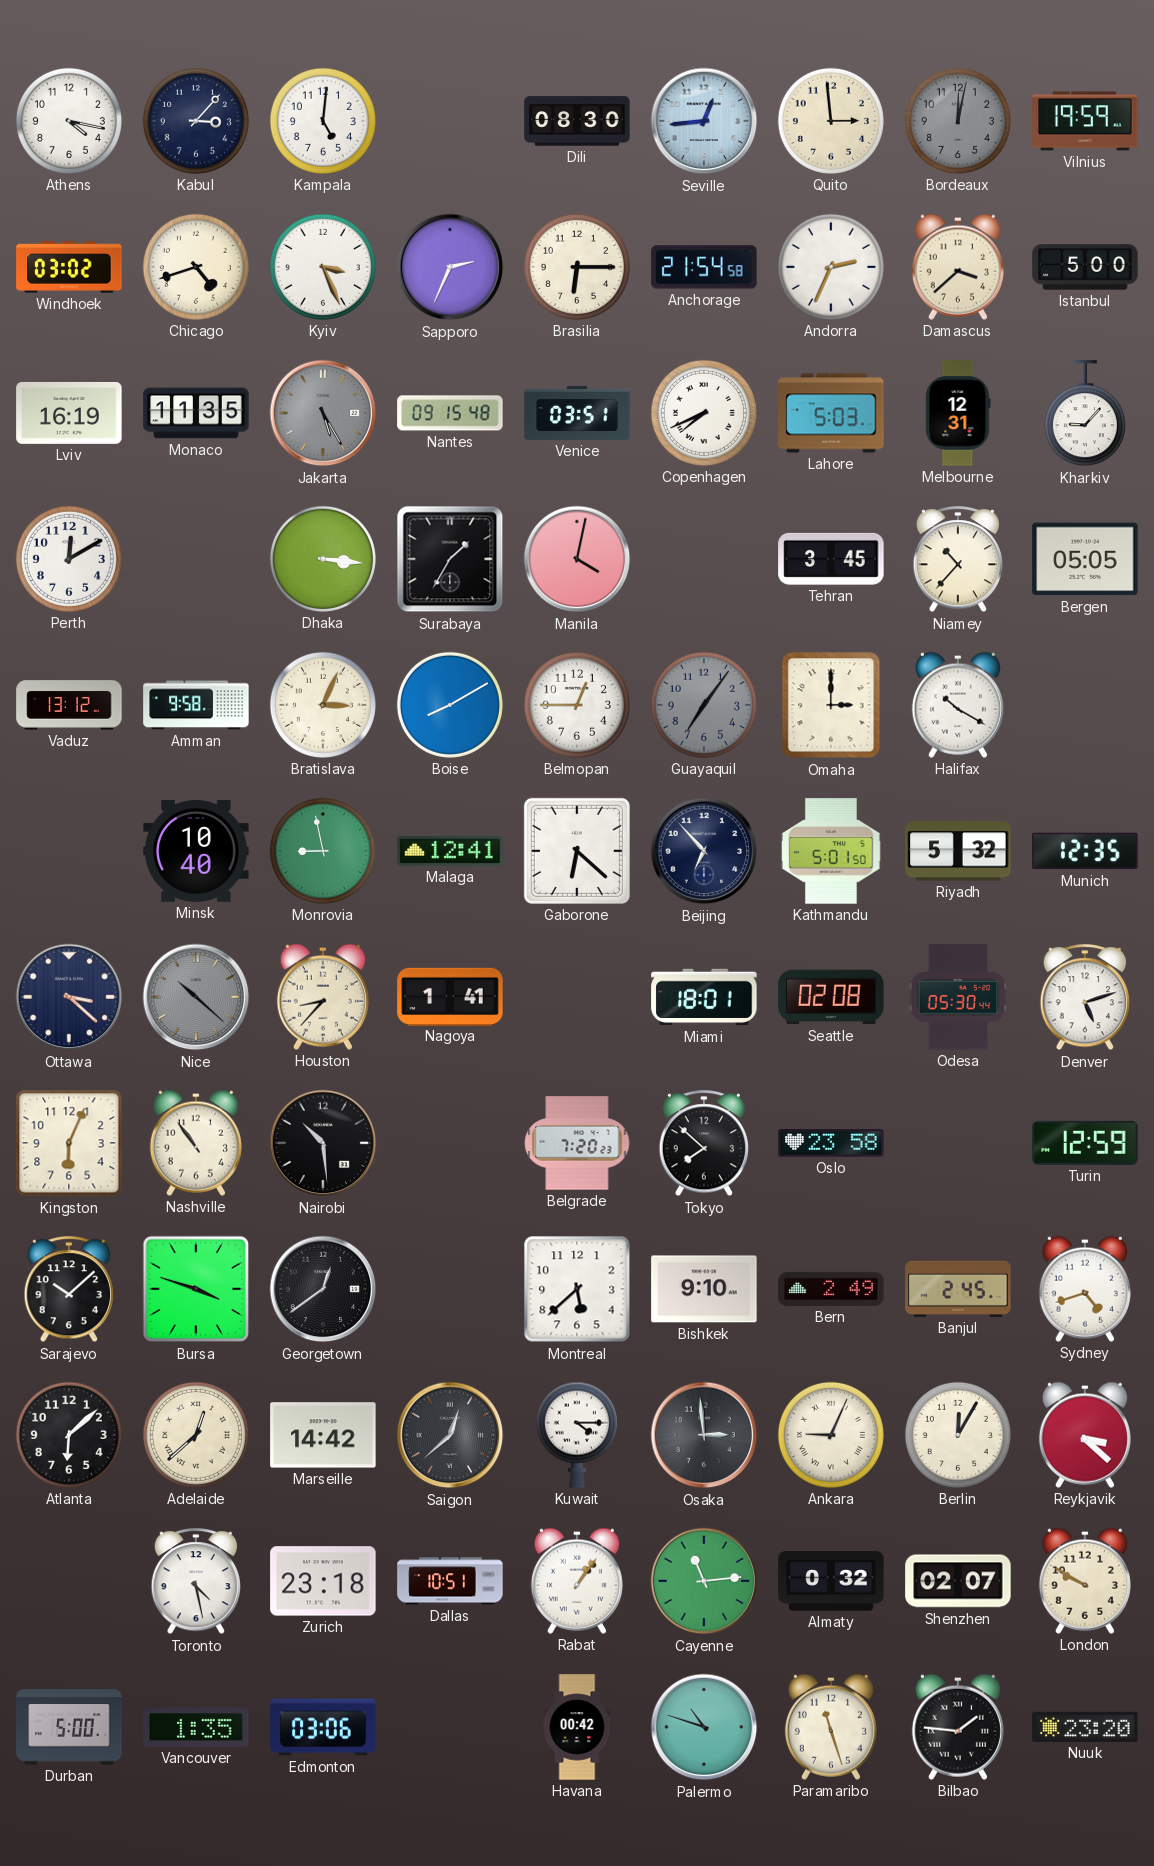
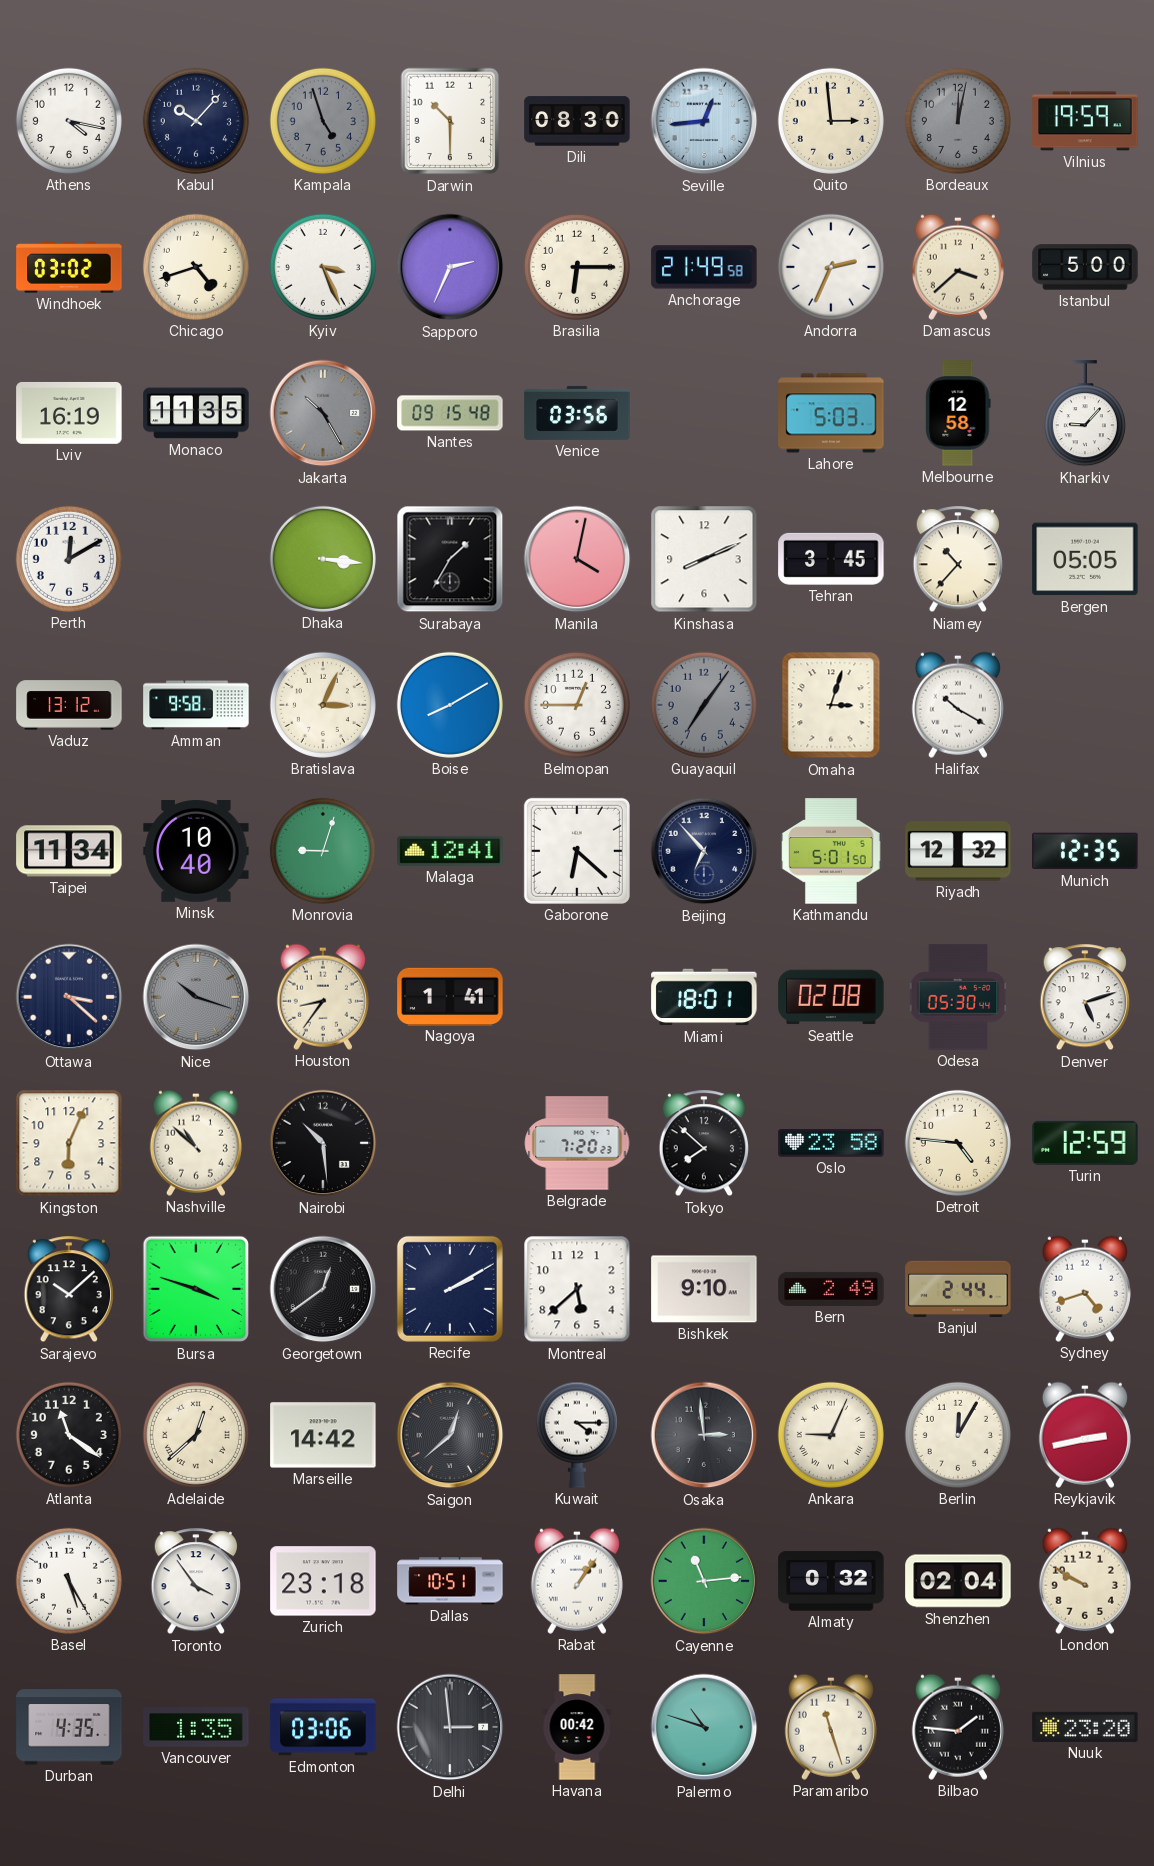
Kabul: 3:07 -> 10:07
Kampala: 5:01 -> 4:57
Kampala dial: white -> grey
Darwin: none -> 10:30
Anchorage: 21:54 -> 21:49
Jakarta: 5:25 -> 10:25
Venice: 03:51 -> 03:56
Copenhagen: 7:41 -> none
Melbourne: 12:31 -> 12:58
Kinshasa: none -> 8:11
Omaha: 3:00 -> 3:03
Taipei: none -> 11:34
Monrovia: 8:58 -> 9:03
Riyadh: 5:32 -> 12:32
Nice: 10:22 -> 10:18
Houston: 8:37 -> 8:36
Nashville: 10:54 -> 10:52
Detroit: none -> 4:46
Recife: none -> 2:10
Banjul: 2:45 -> 2:44
Atlanta: 6:08 -> 11:21
Reykjavik: 3:22 -> 2:43
Basel: none -> 5:25
Toronto: 4:28 -> 3:54
Shenzhen: 02:07 -> 02:04
Durban: 5:00 -> 4:35
Delhi: none -> 2:59
